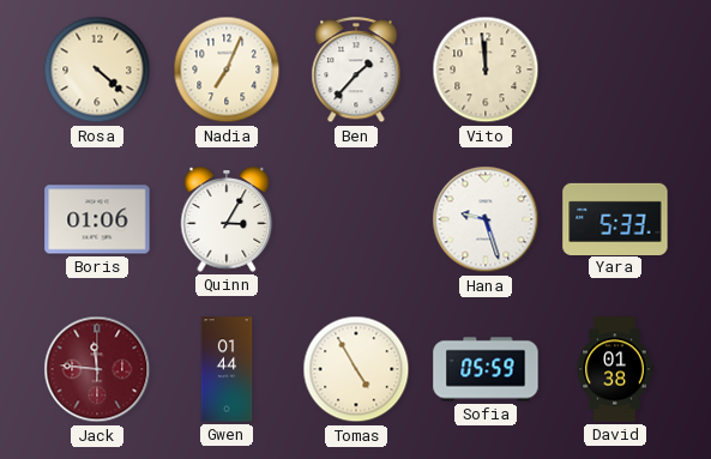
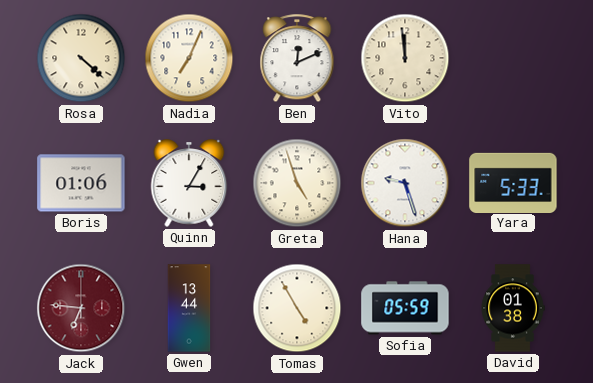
Ben: 1:37 -> 12:11
Greta: none -> 4:57
Jack: 11:46 -> 6:46
Gwen: 01:44 -> 13:44
